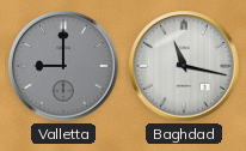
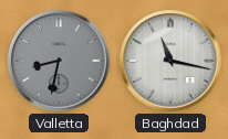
Valletta: 9:00 -> 8:32
